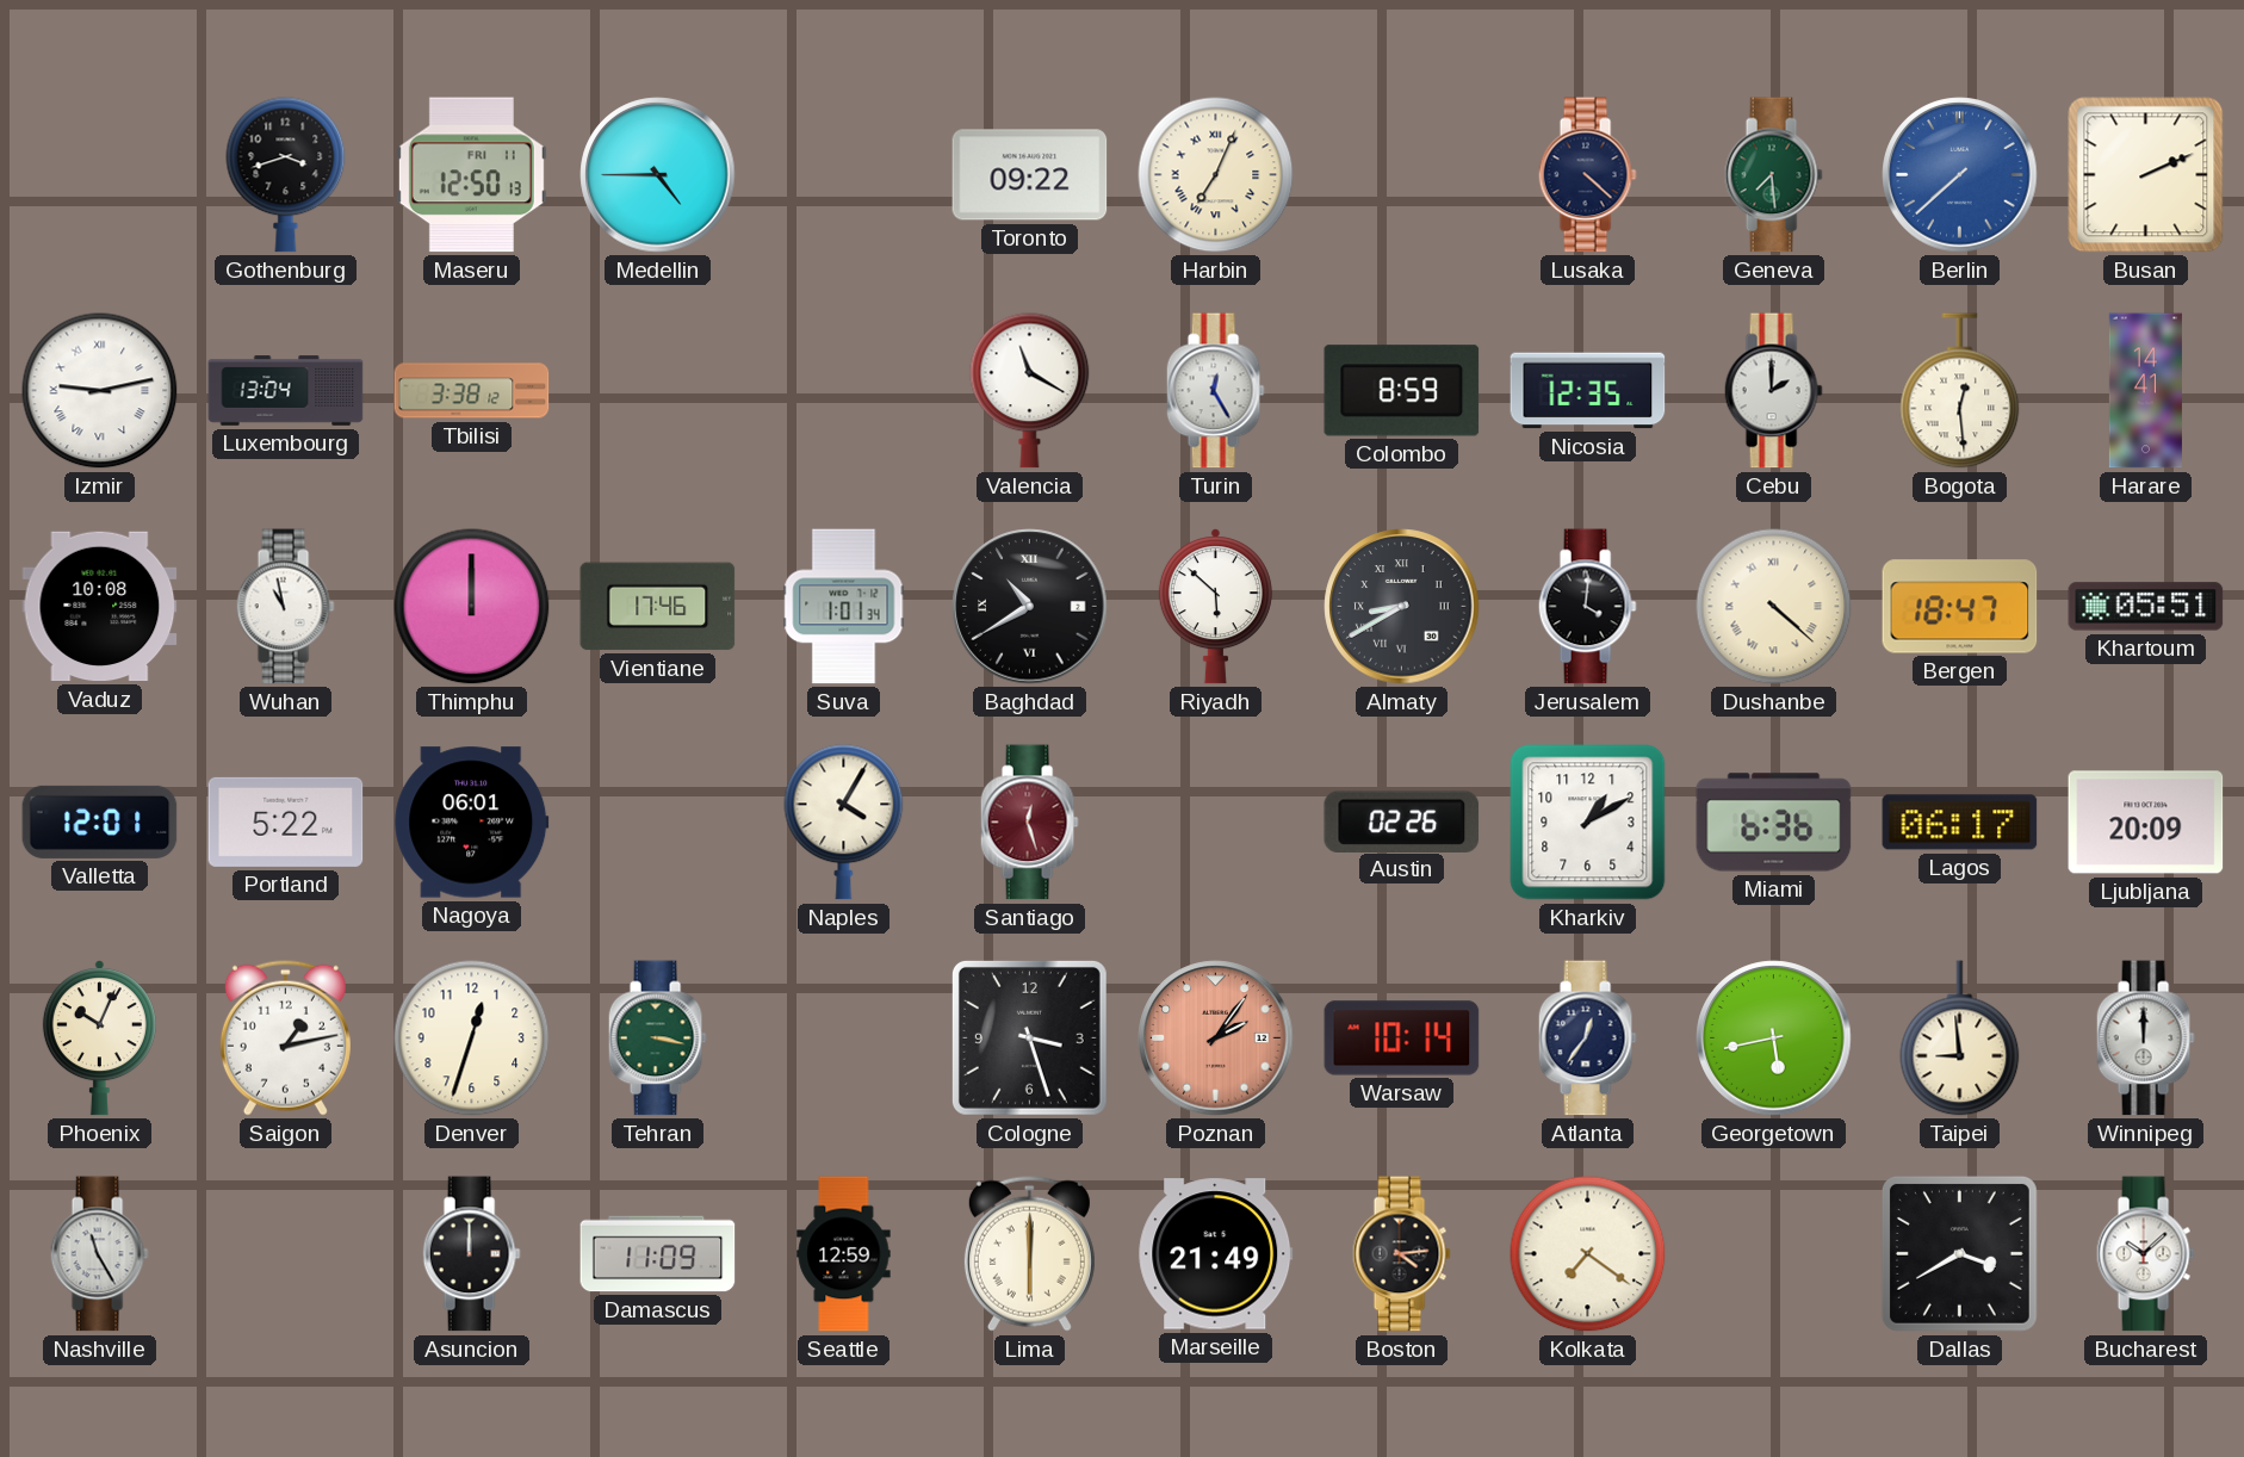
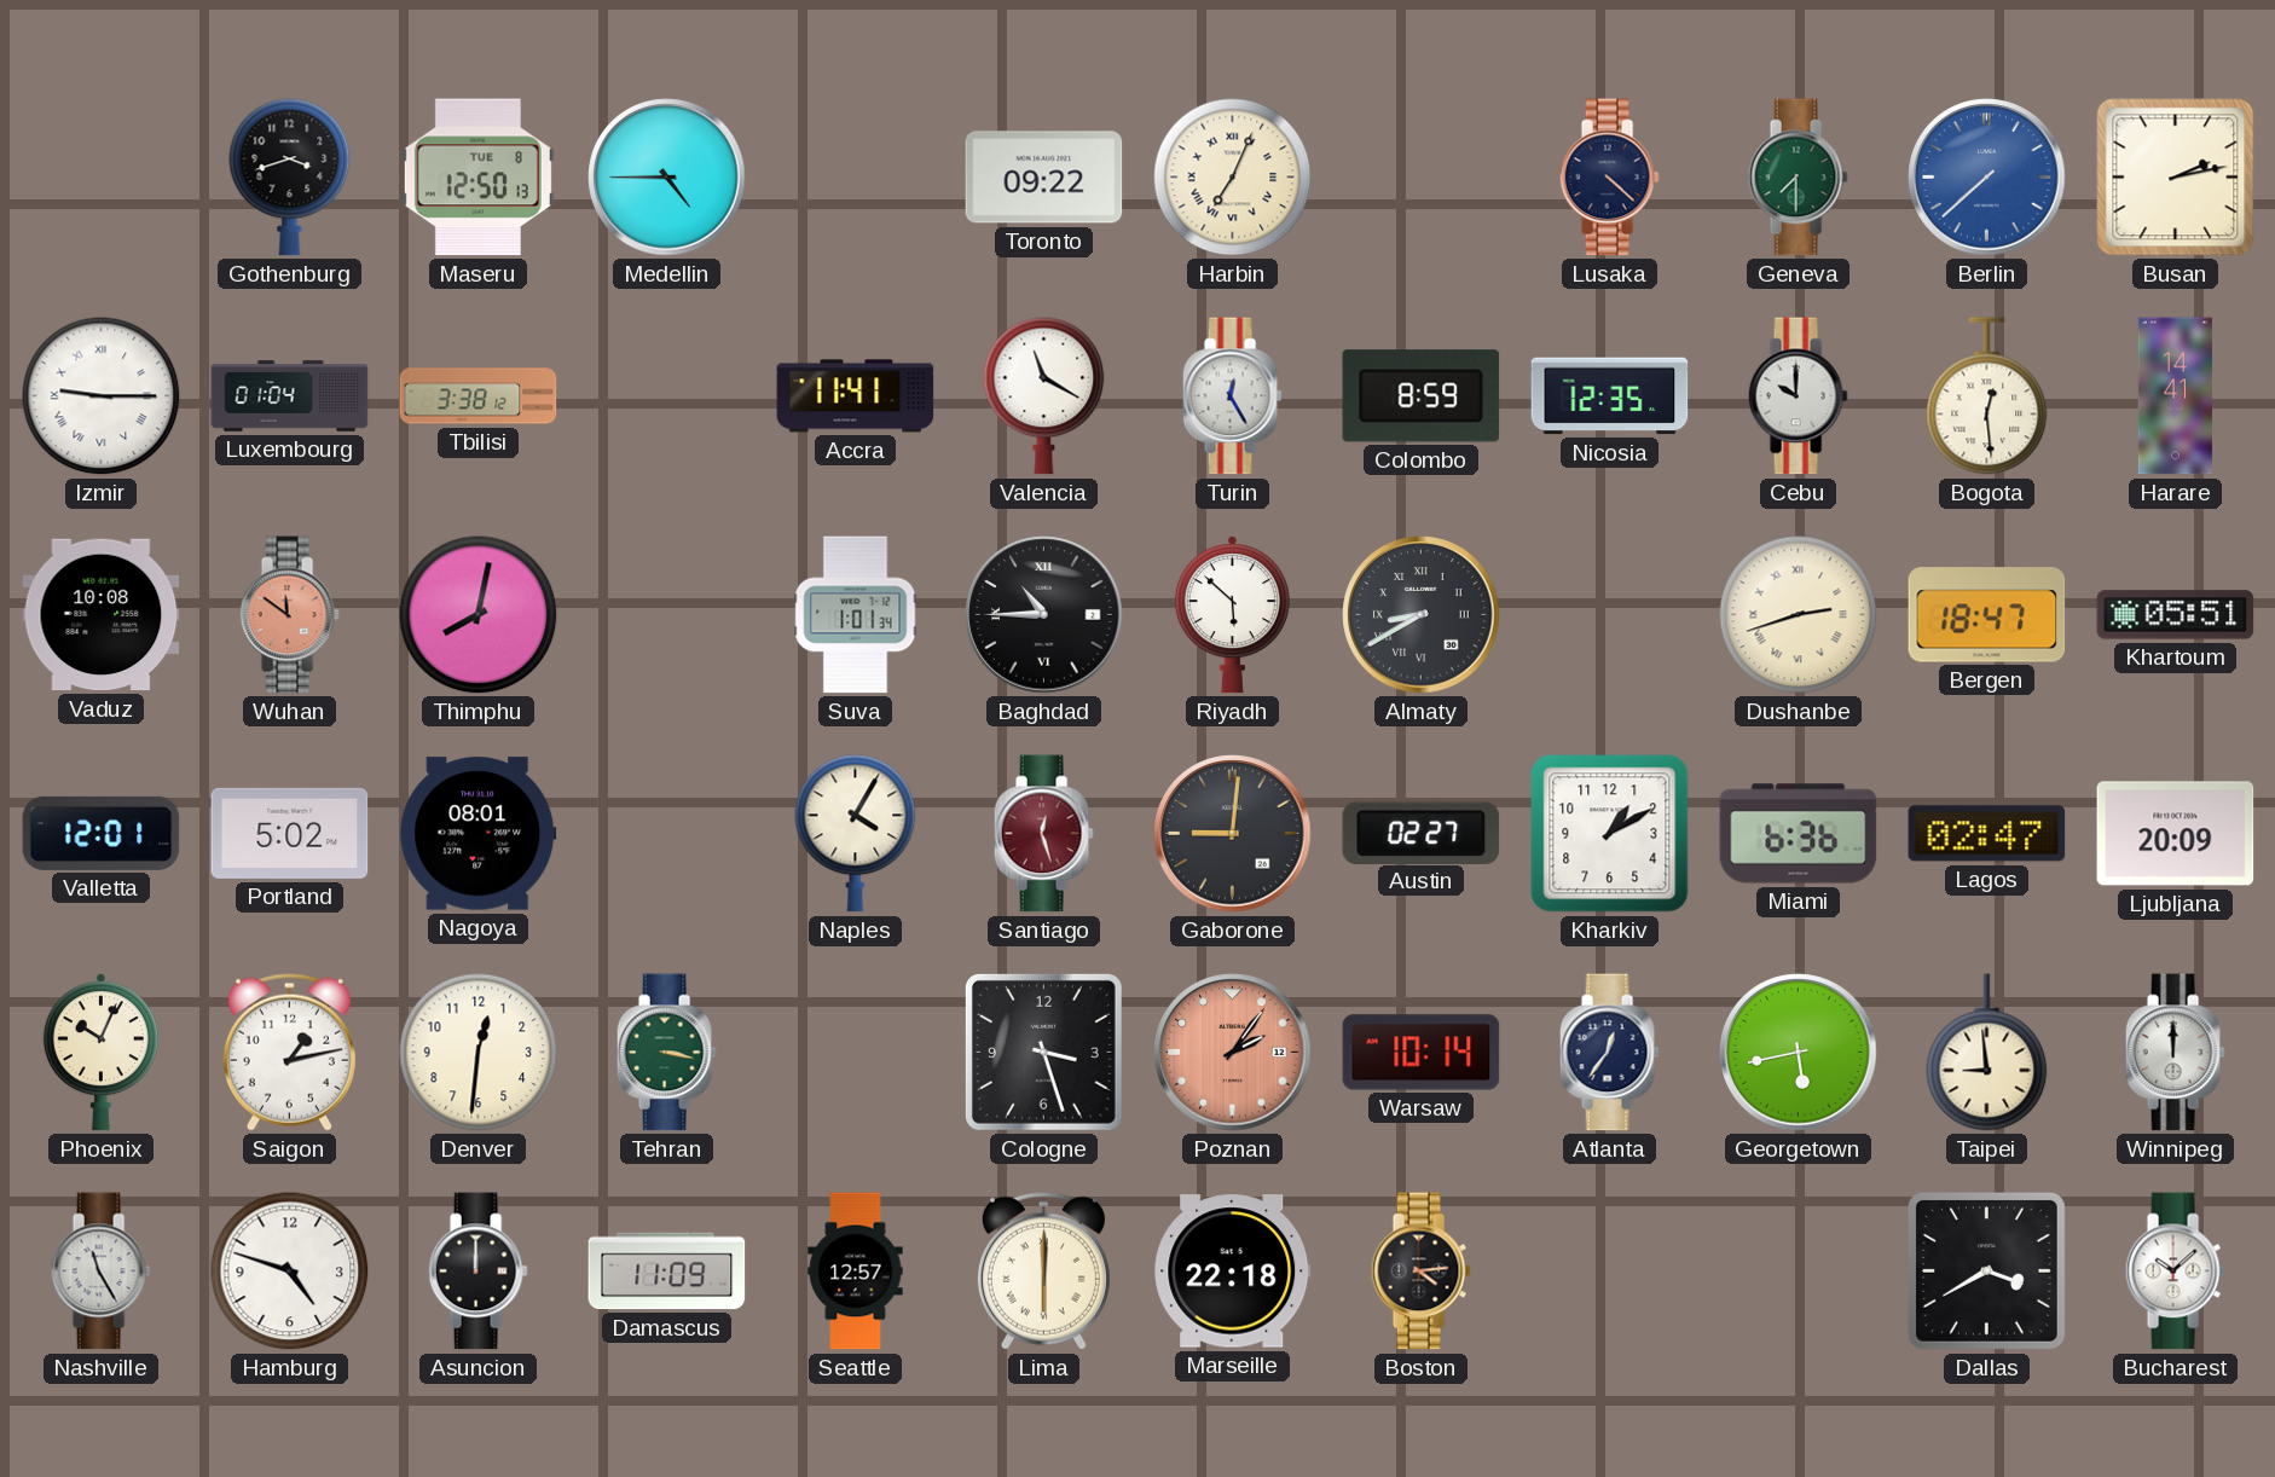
Maseru date: FRI 11 -> TUE 8
Geneva: 7:29 -> 7:30
Busan: 2:11 -> 2:13
Izmir: 9:13 -> 9:15
Luxembourg: 13:04 -> 01:04
Accra: none -> 11:41
Cebu: 2:00 -> 10:00
Wuhan: 10:58 -> 11:51
Wuhan dial: white -> salmon
Thimphu: 12:00 -> 8:02
Vientiane: 17:46 -> none
Baghdad: 10:40 -> 10:45
Jerusalem: 4:01 -> none
Dushanbe: 4:22 -> 2:42
Portland: 5:22 -> 5:02
Nagoya: 06:01 -> 08:01
Gaborone: none -> 9:01
Austin: 02:26 -> 02:27
Lagos: 06:17 -> 02:47
Denver: 12:33 -> 12:31
Hamburg: none -> 4:48
Seattle: 12:59 -> 12:57
Marseille: 21:49 -> 22:18
Kolkata: 7:21 -> none
